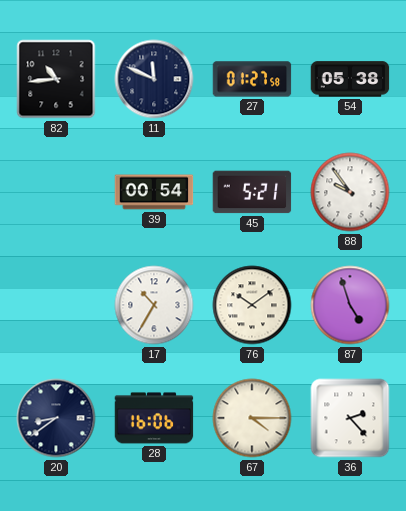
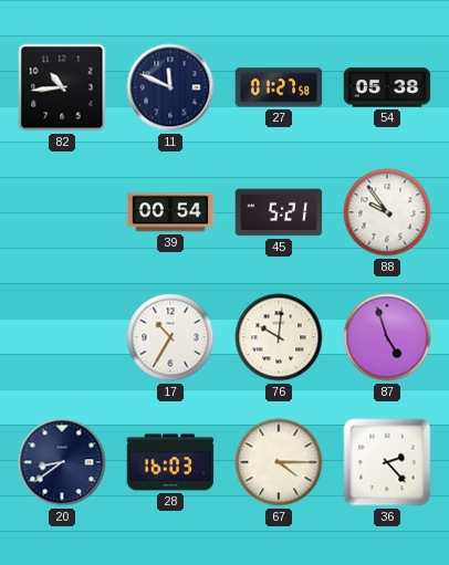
76: 10:09 -> 10:01
28: 16:06 -> 16:03
